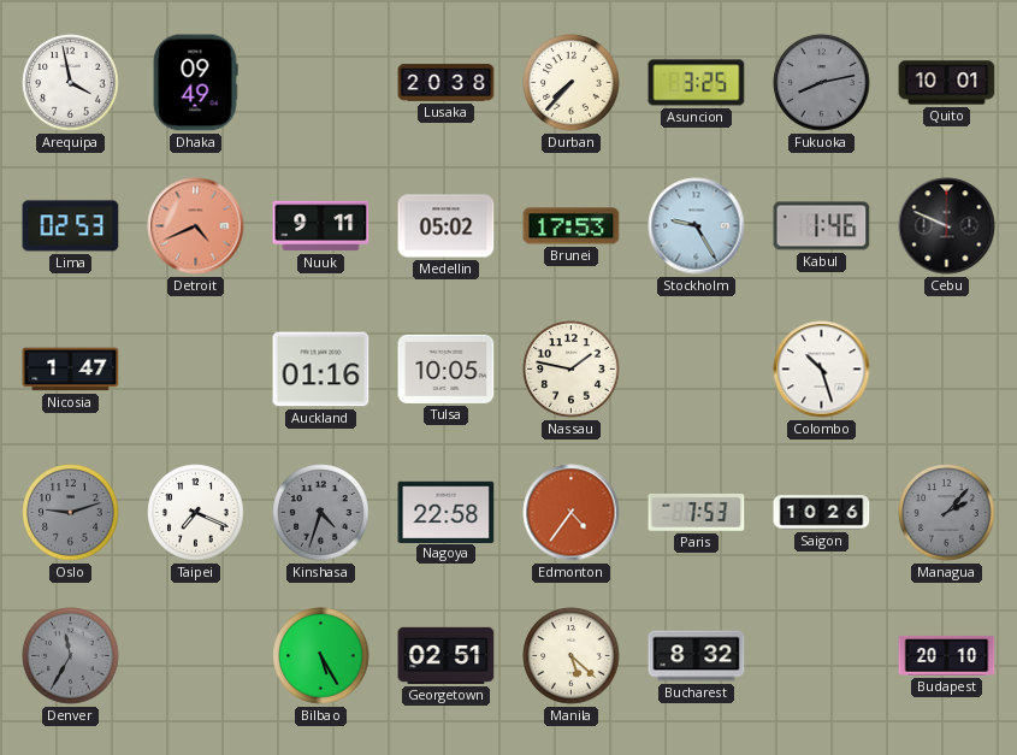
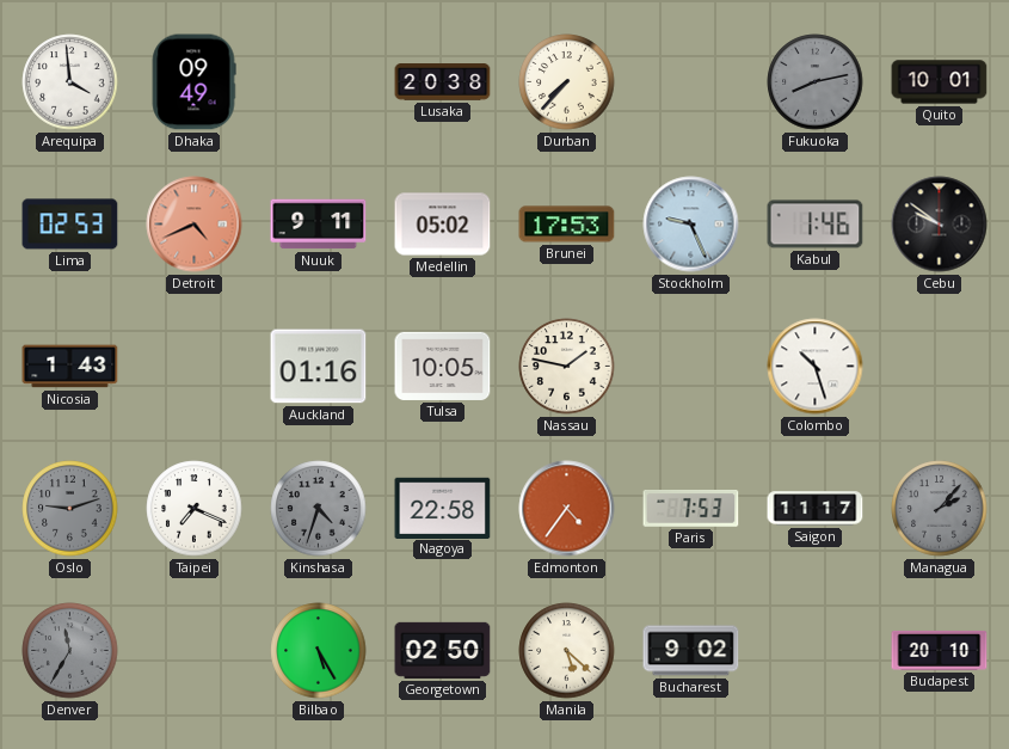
Arequipa: 3:58 -> 3:59
Asuncion: 3:25 -> none
Stockholm: 9:25 -> 9:26
Cebu: 9:49 -> 9:51
Nicosia: 1:47 -> 1:43
Saigon: 10:26 -> 11:17
Georgetown: 02:51 -> 02:50
Bucharest: 8:32 -> 9:02
